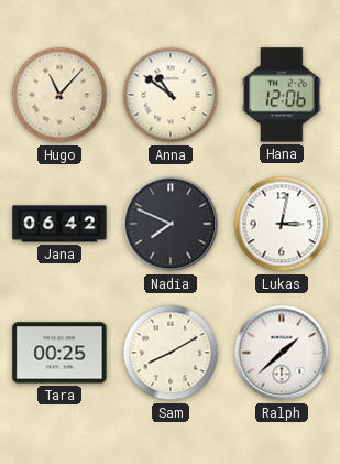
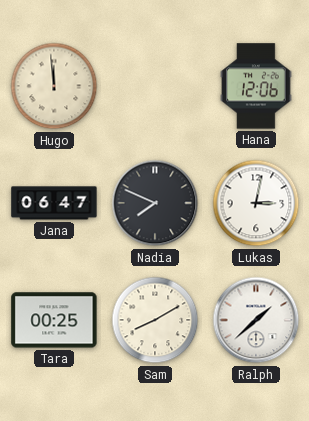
Hugo: 11:07 -> 11:59
Anna: 10:51 -> none
Jana: 06:42 -> 06:47
